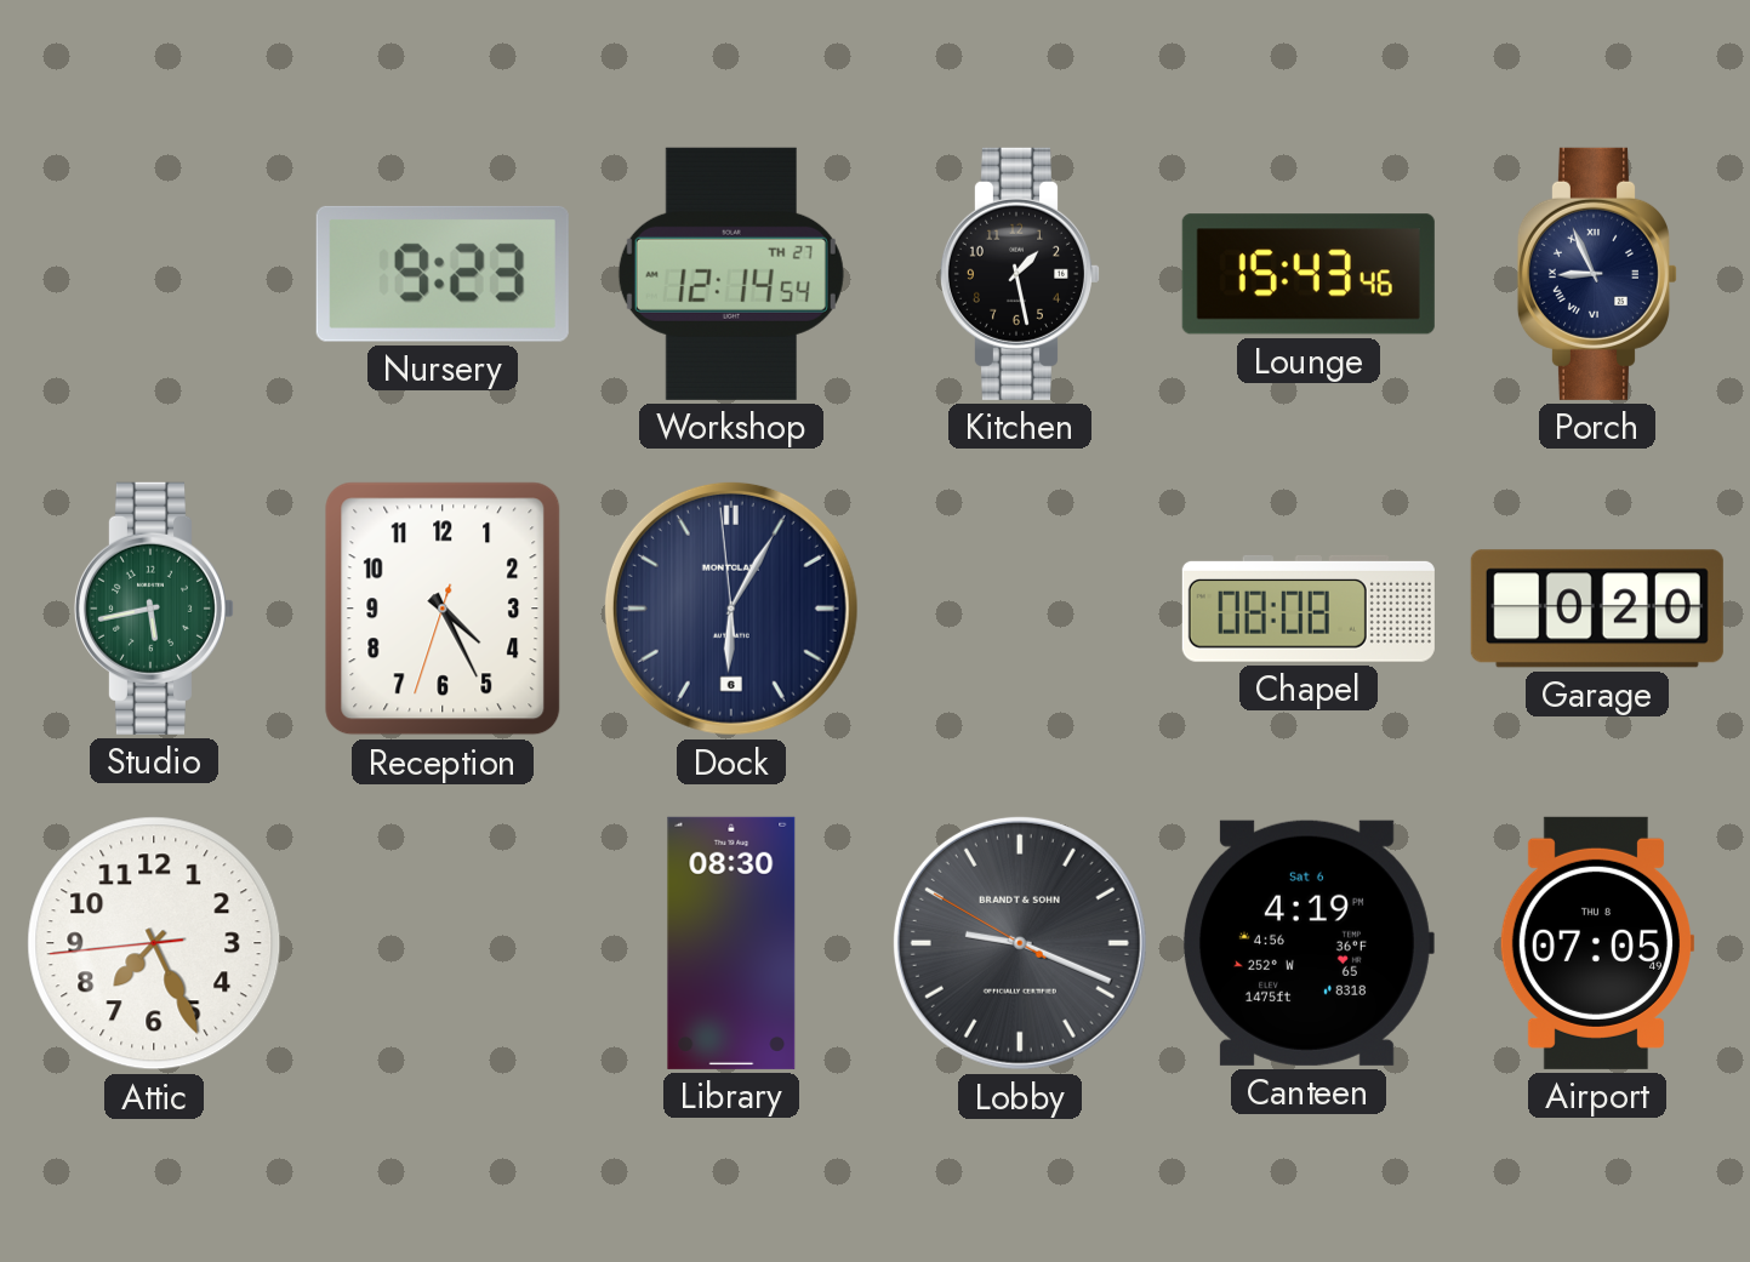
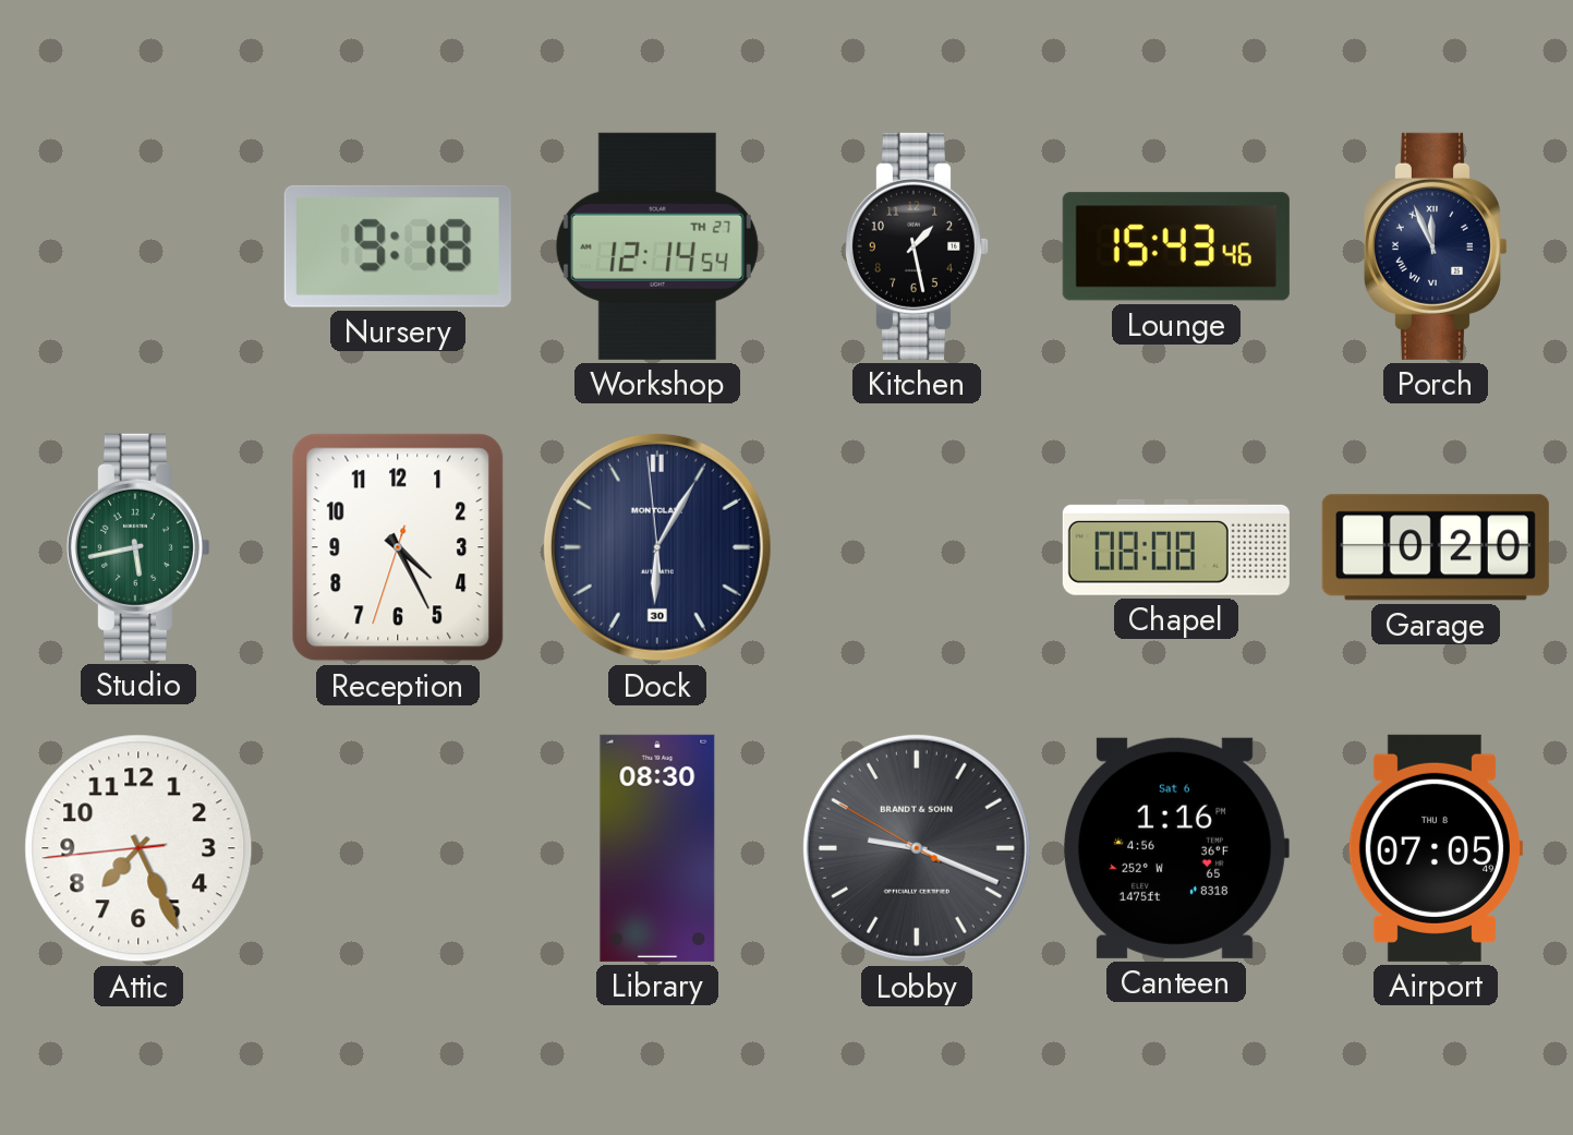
Nursery: 9:23 -> 9:18
Porch: 8:56 -> 11:56
Dock date: 6 -> 30
Canteen: 4:19 -> 1:16
